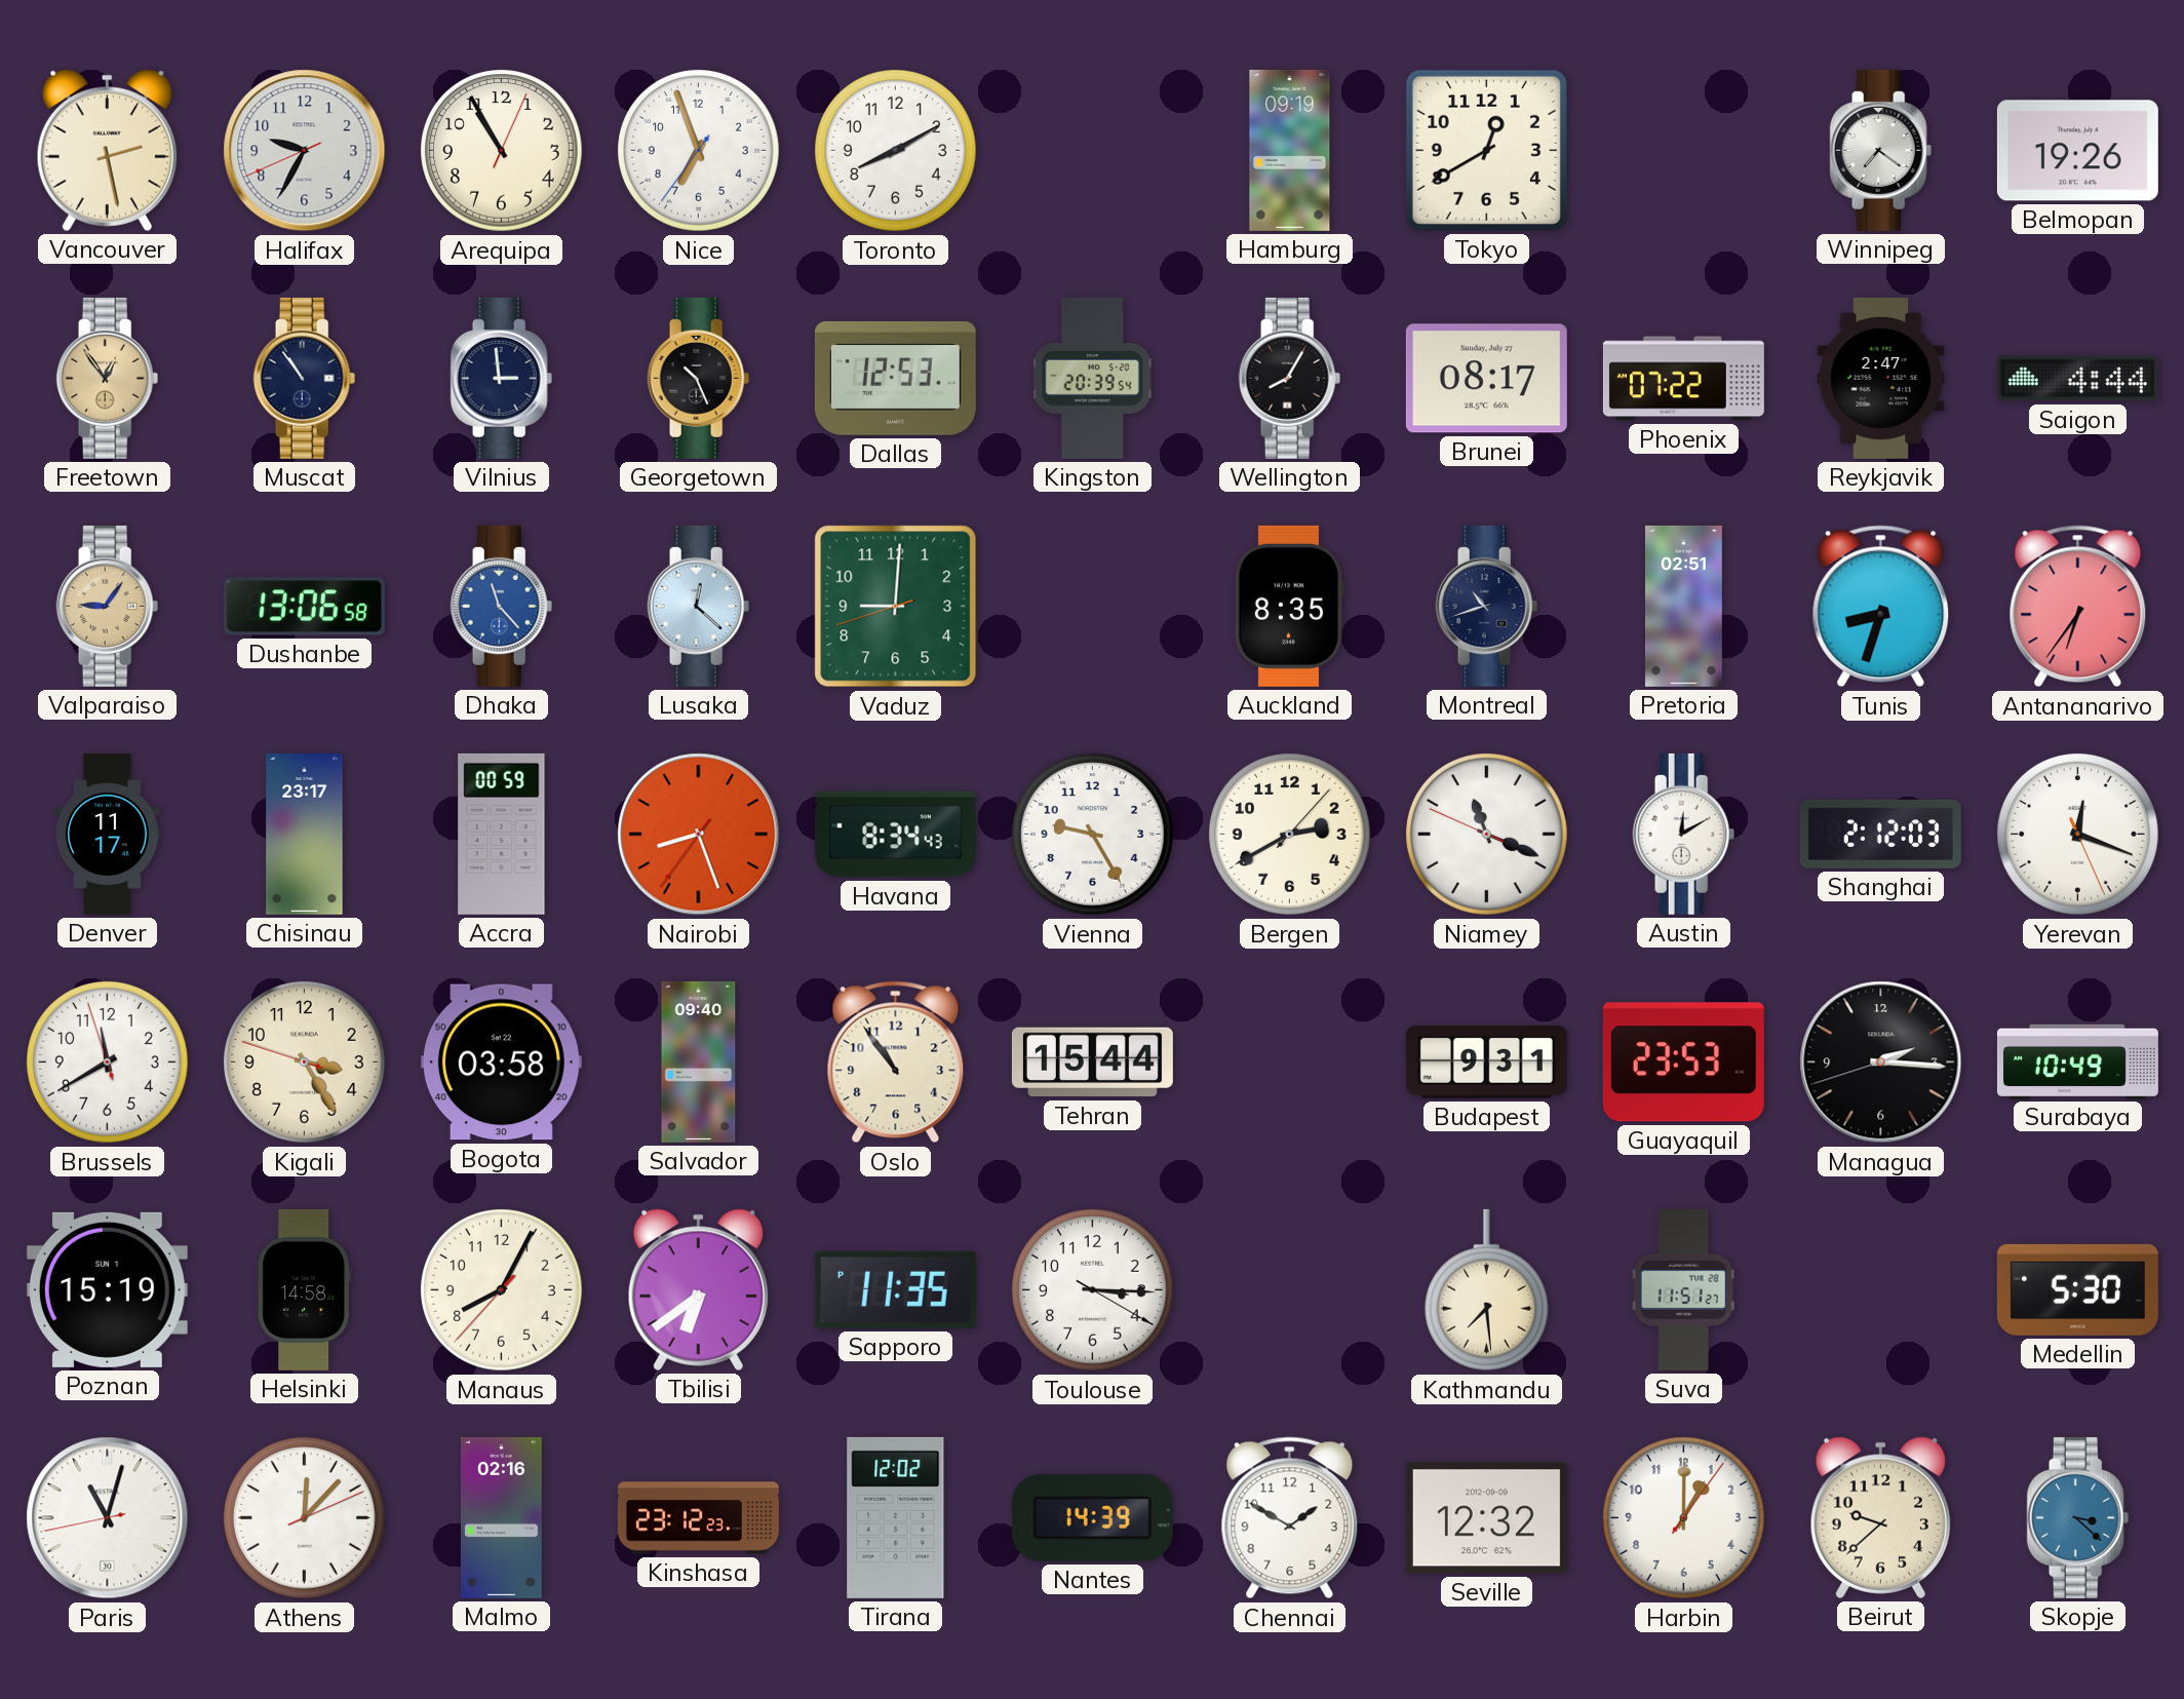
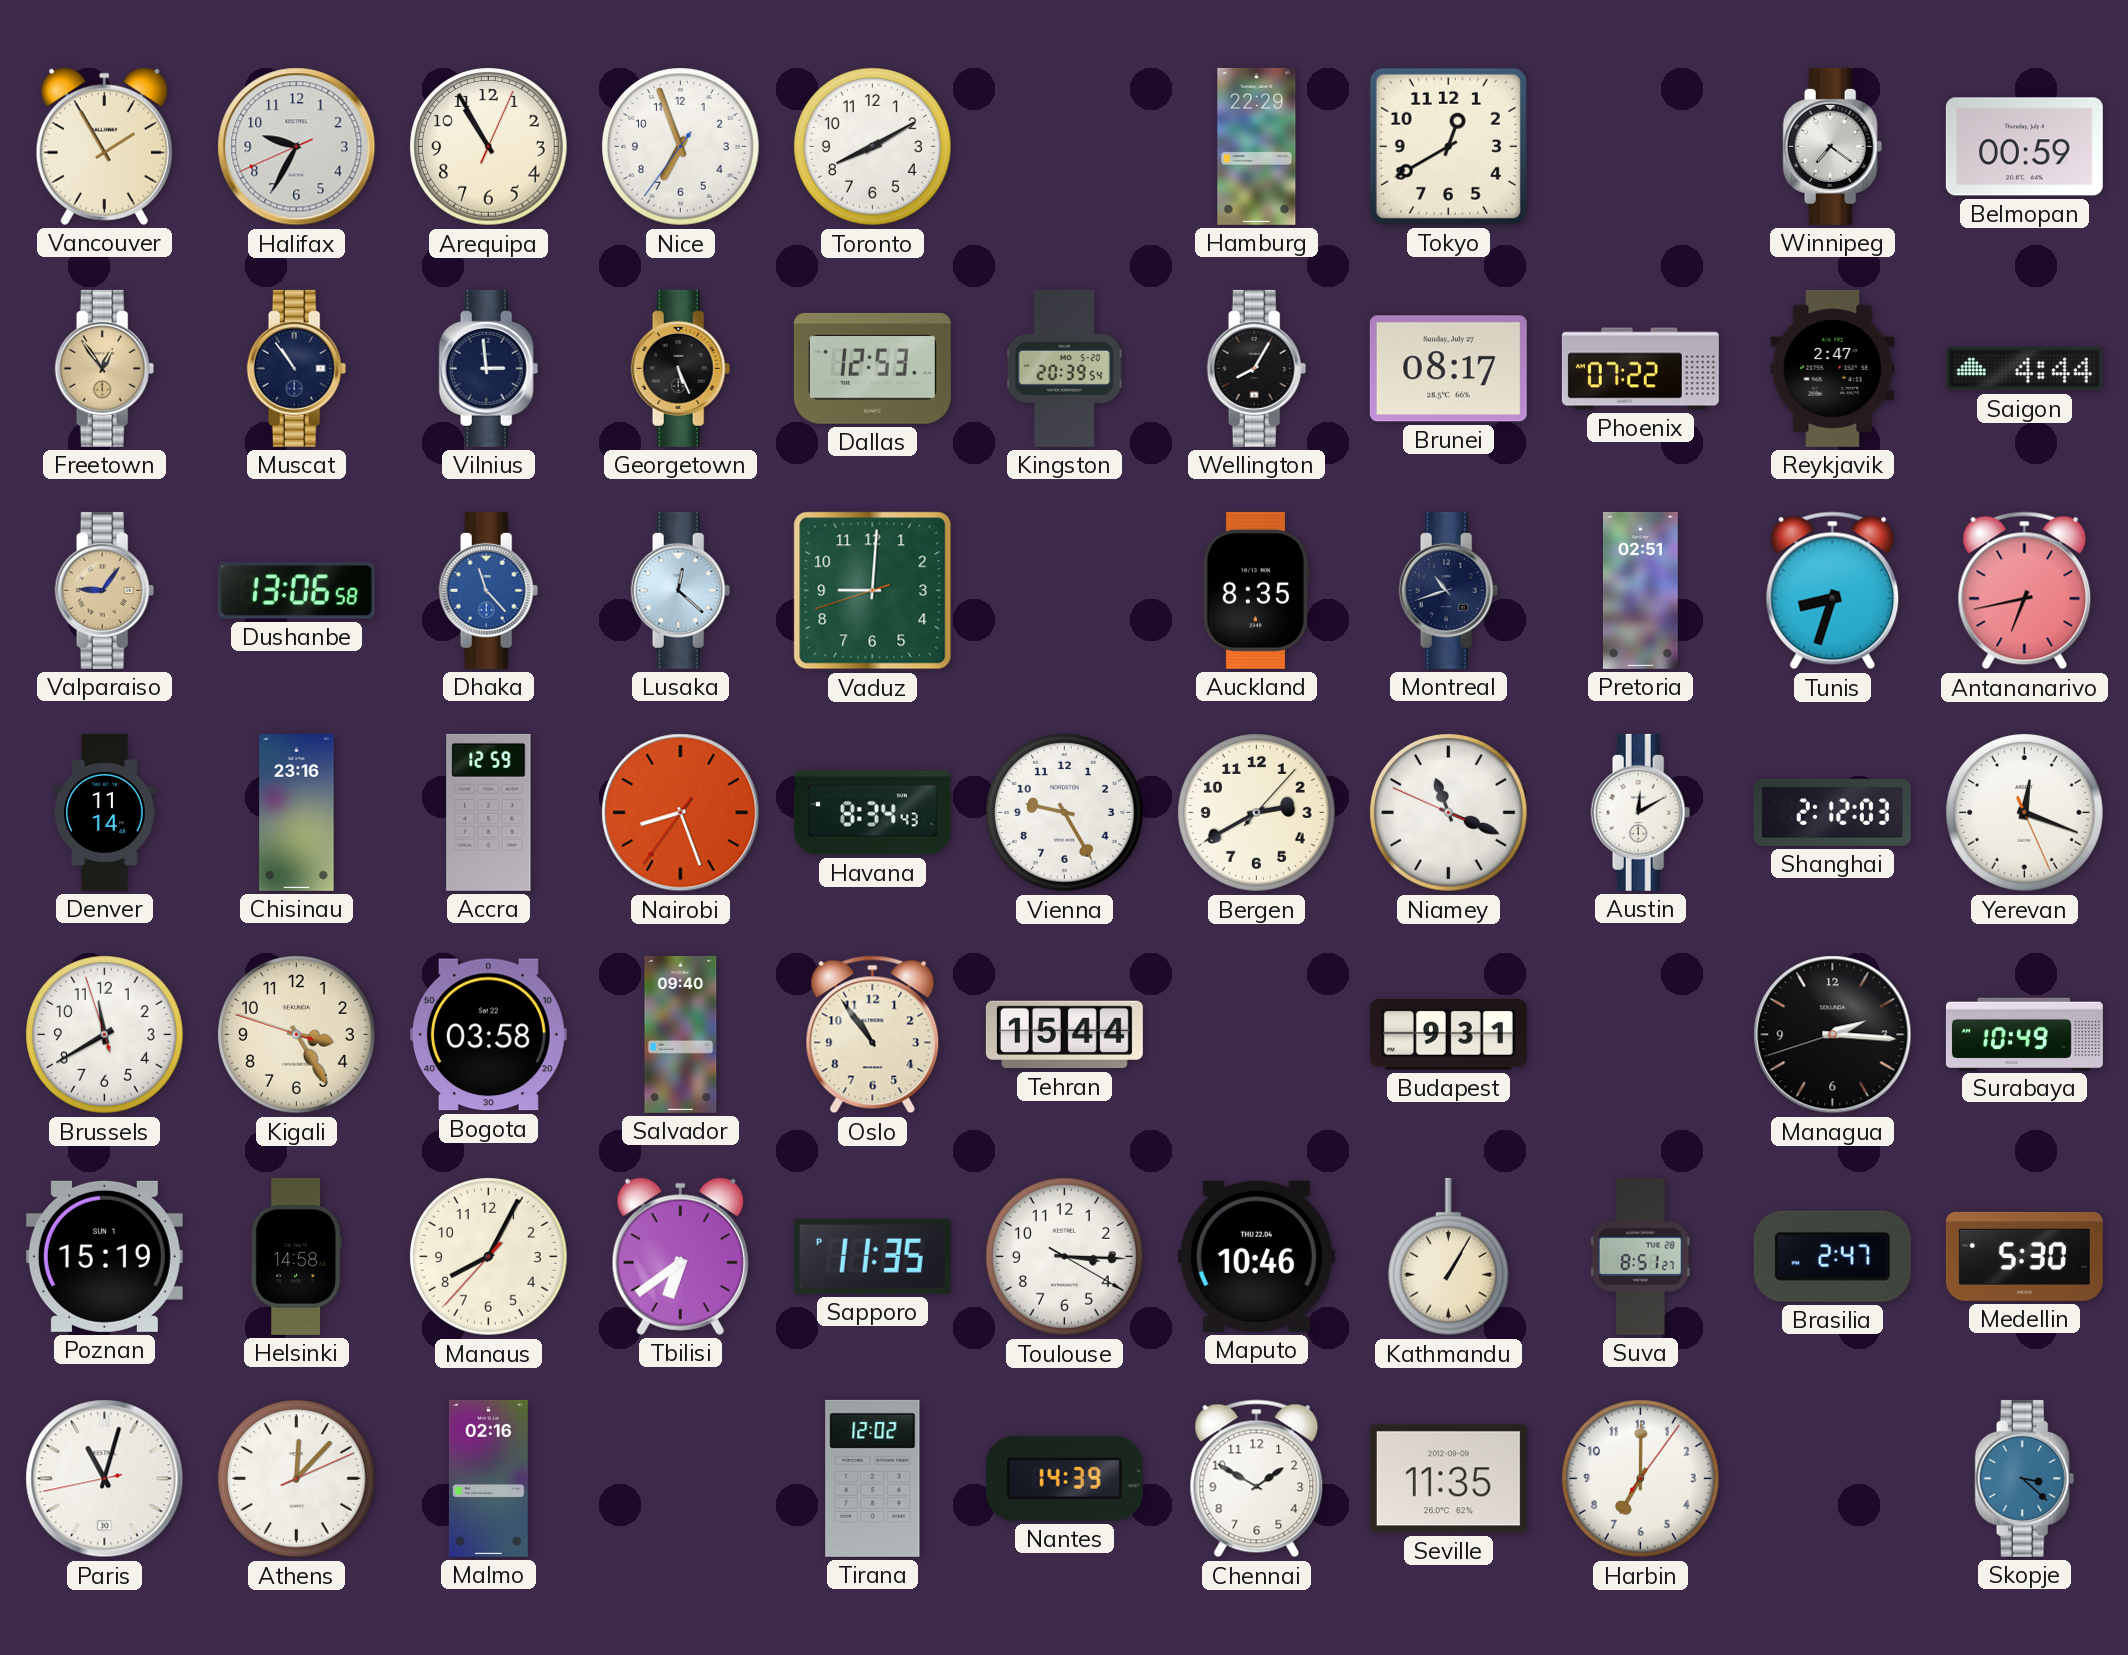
Vancouver: 2:28 -> 1:55
Hamburg: 09:19 -> 22:29
Belmopan: 19:26 -> 00:59
Georgetown: 10:26 -> 5:26
Antananarivo: 6:36 -> 6:43
Denver: 11:17 -> 11:14
Chisinau: 23:17 -> 23:16
Accra: 00:59 -> 12:59
Guayaquil: 23:53 -> none
Maputo: none -> 10:46
Kathmandu: 7:29 -> 1:05
Suva: 11:51 -> 8:51
Brasilia: none -> 2:47
Kinshasa: 23:12 -> none
Seville: 12:32 -> 11:35
Harbin: 1:00 -> 7:00
Beirut: 9:38 -> none
